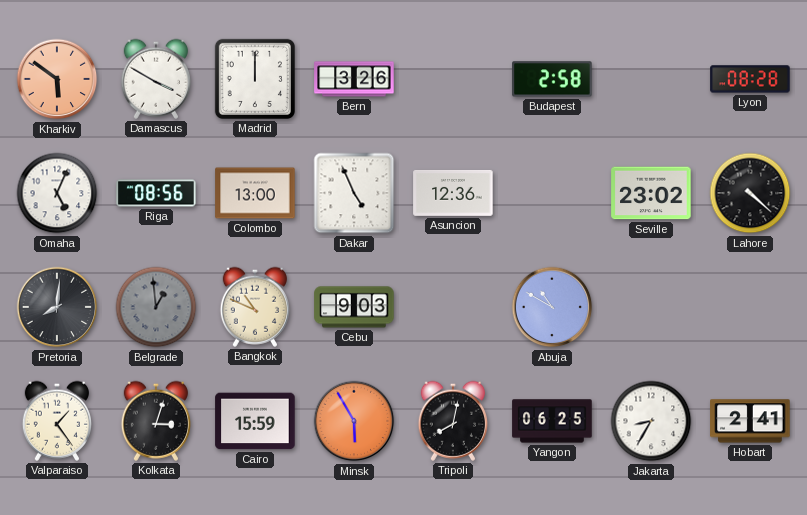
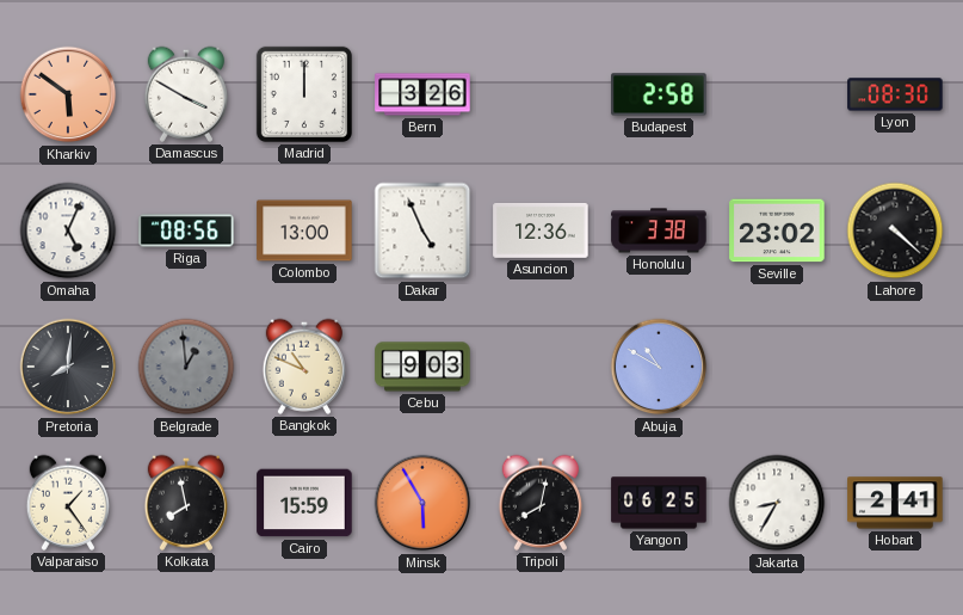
Lyon: 08:28 -> 08:30
Honolulu: none -> 3:38
Kolkata: 3:03 -> 7:58
